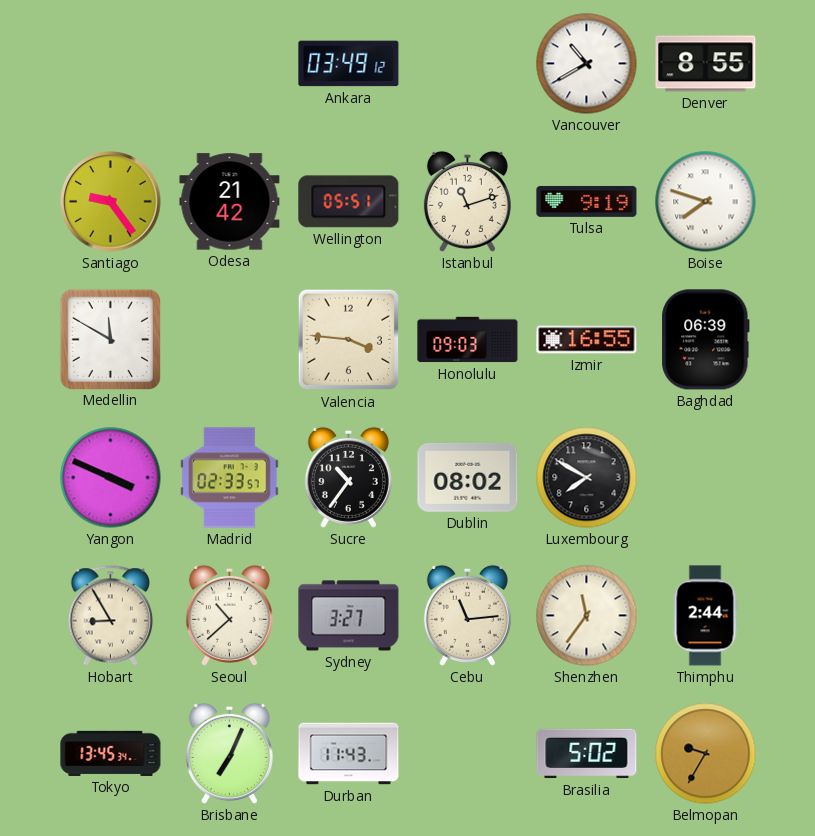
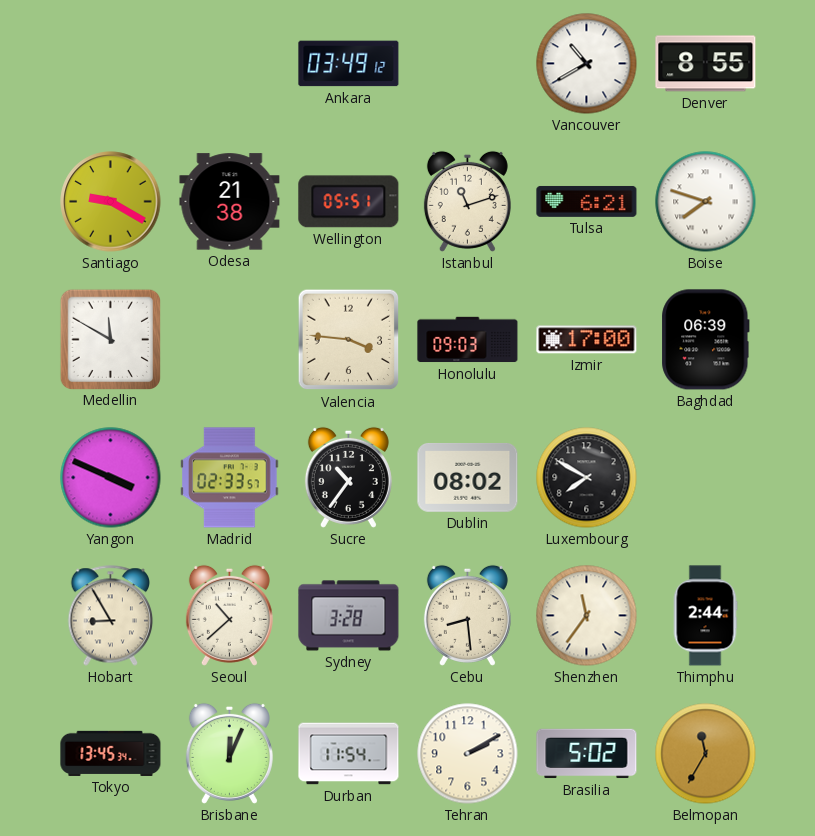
Santiago: 9:24 -> 9:20
Odesa: 21:42 -> 21:38
Tulsa: 9:19 -> 6:21
Izmir: 16:55 -> 17:00
Sydney: 3:27 -> 3:28
Cebu: 11:14 -> 8:29
Brisbane: 7:04 -> 12:04
Durban: 11:43 -> 11:54
Tehran: none -> 2:10
Belmopan: 9:35 -> 11:35
